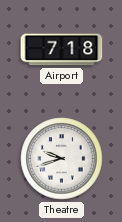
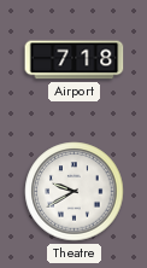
Theatre: 9:42 -> 9:40
